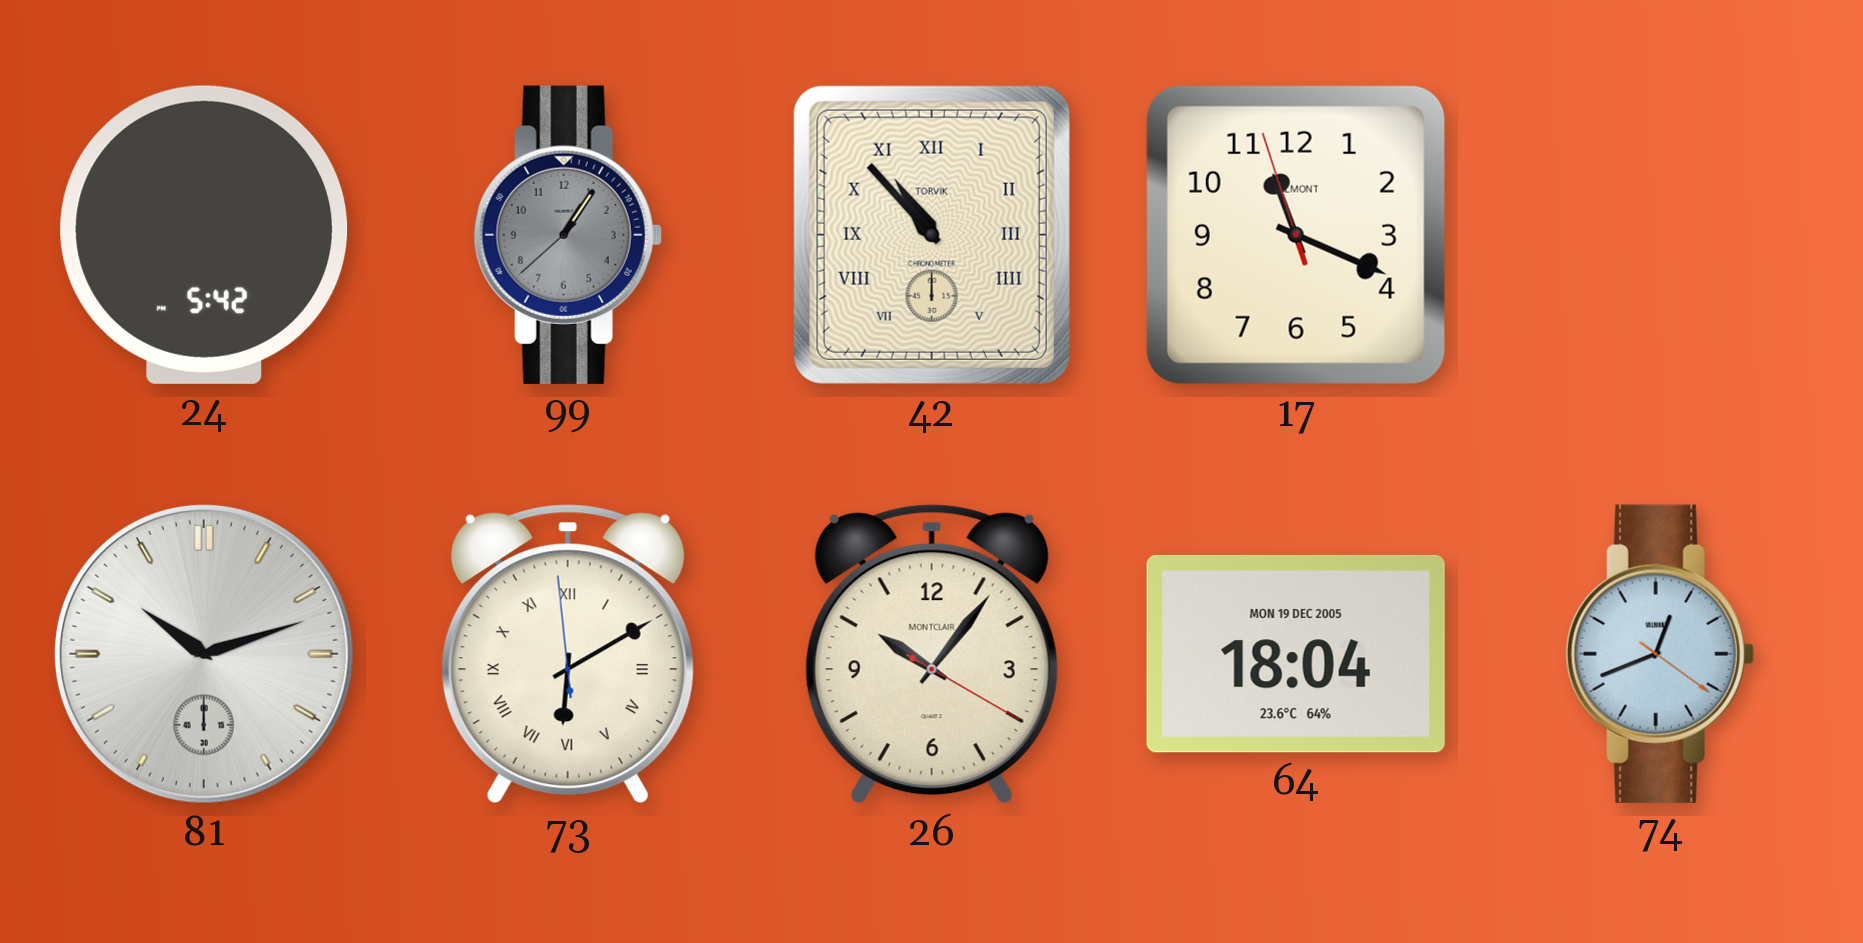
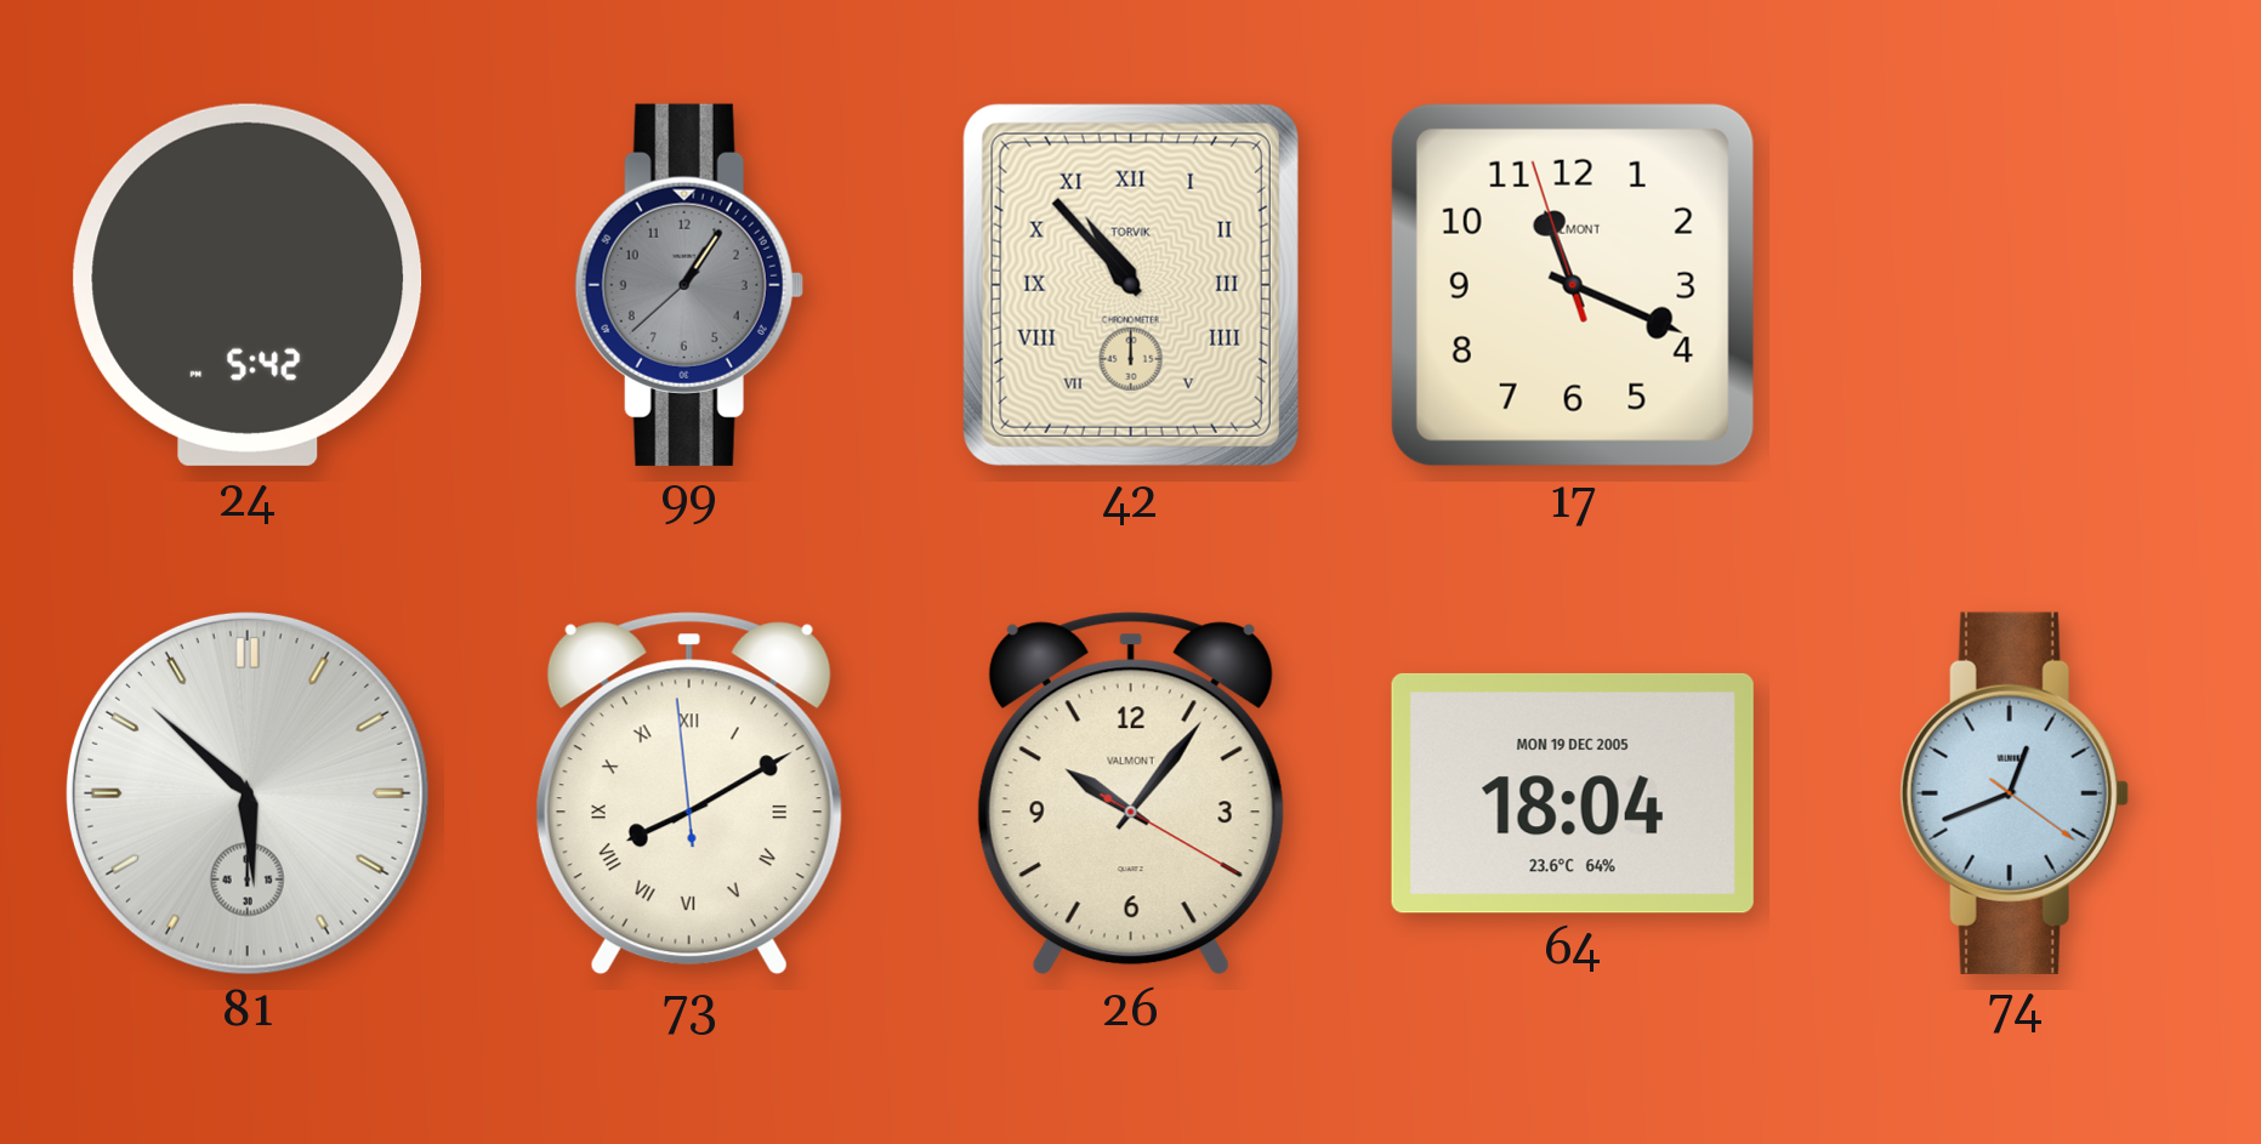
81: 10:12 -> 5:52
73: 6:09 -> 8:09
26 brand: MONTCLAIR -> VALMONT
